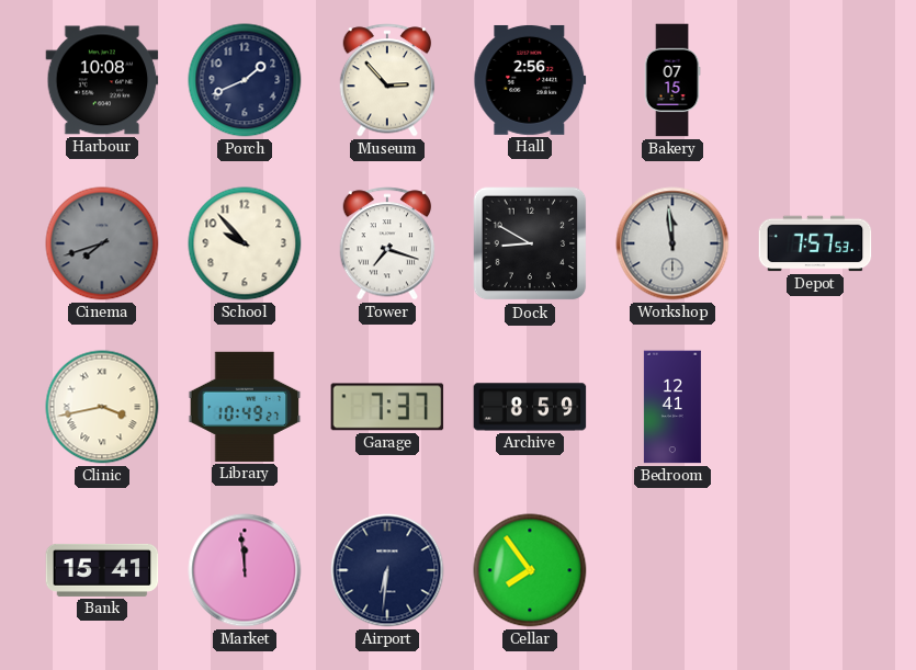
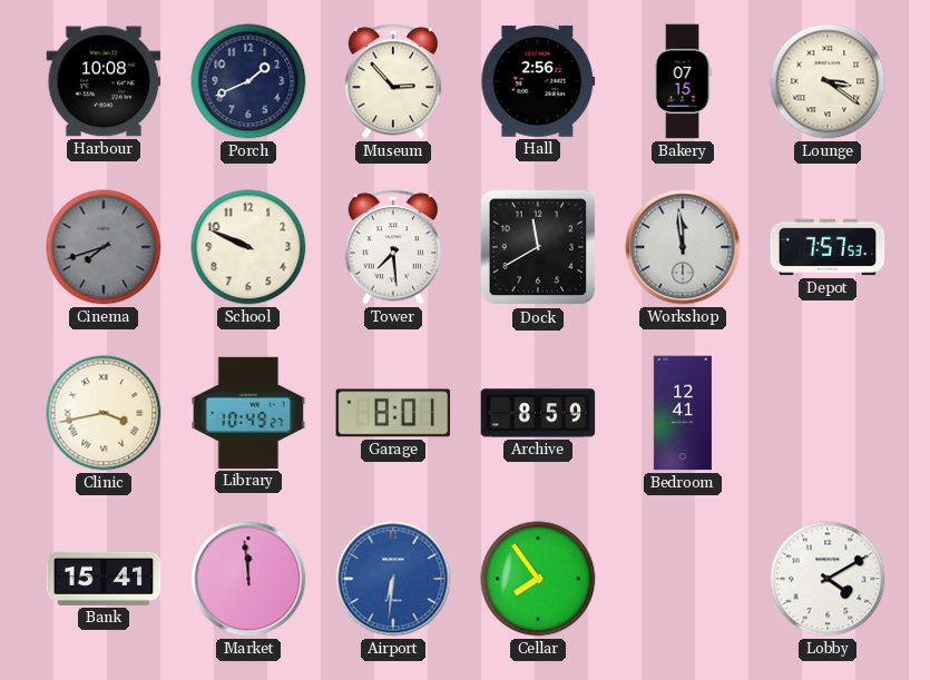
Lounge: none -> 3:21
School: 9:53 -> 9:49
Tower: 7:18 -> 7:29
Dock: 8:50 -> 11:40
Garage: 7:37 -> 8:01
Airport dial: navy -> blue
Lobby: none -> 4:10
